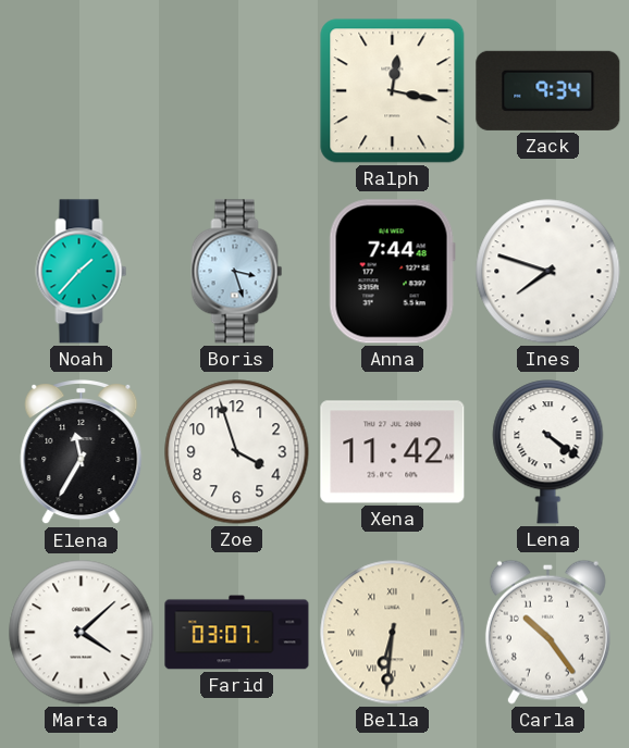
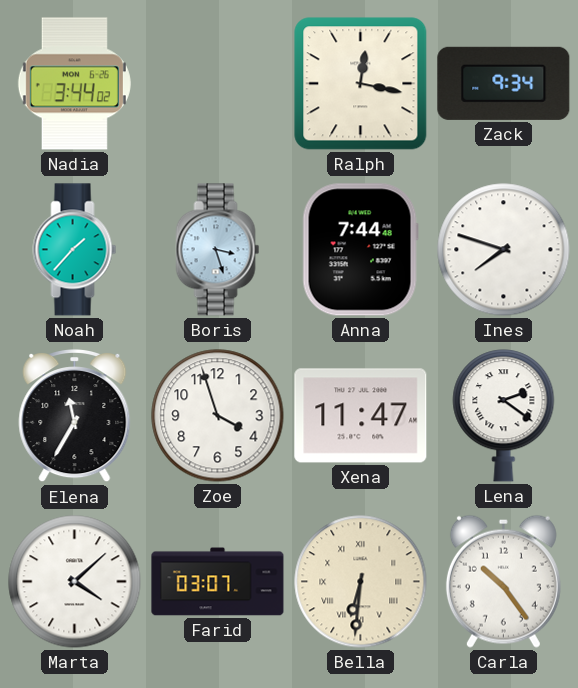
Nadia: none -> 3:44
Xena: 11:42 -> 11:47
Lena: 4:21 -> 2:21
